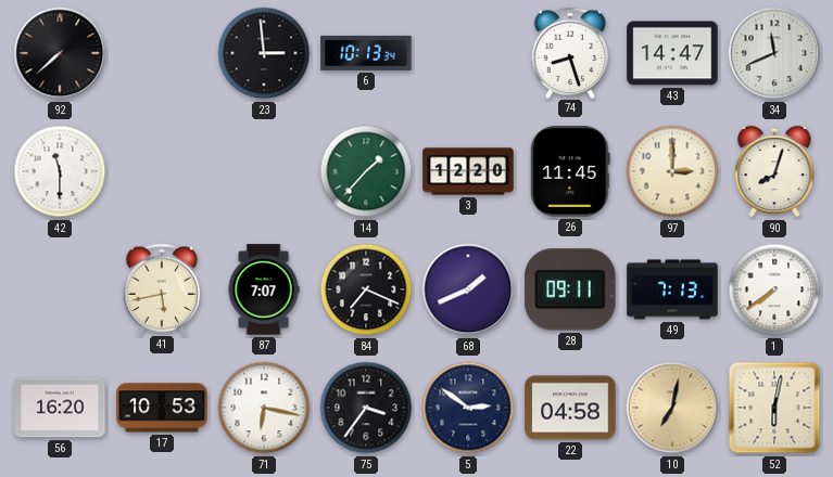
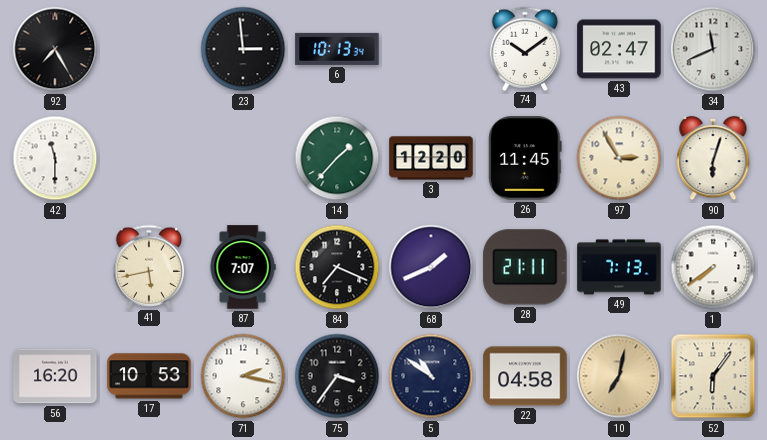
92: 7:38 -> 7:25
74: 8:27 -> 10:09
43: 14:47 -> 02:47
97: 3:00 -> 2:55
90: 8:03 -> 6:03
28: 09:11 -> 21:11
71: 6:17 -> 2:17
5: 2:51 -> 10:51
52: 6:02 -> 6:06
